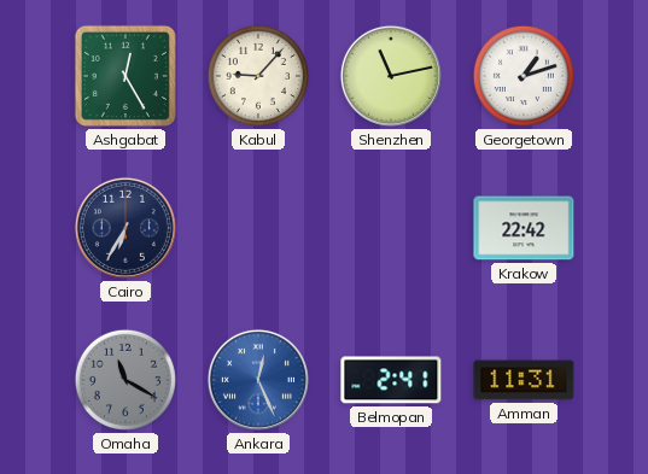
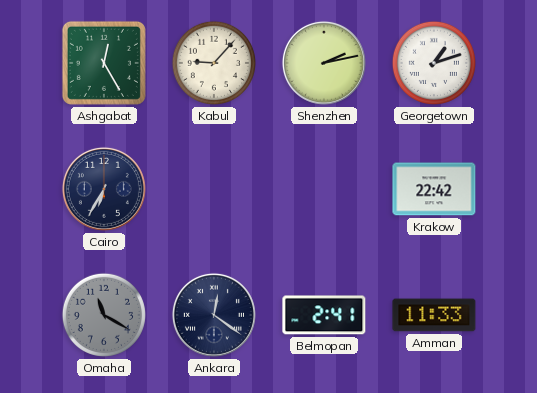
Shenzhen: 11:13 -> 2:13
Ankara: 12:26 -> 12:21
Ankara dial: blue -> navy
Amman: 11:31 -> 11:33
